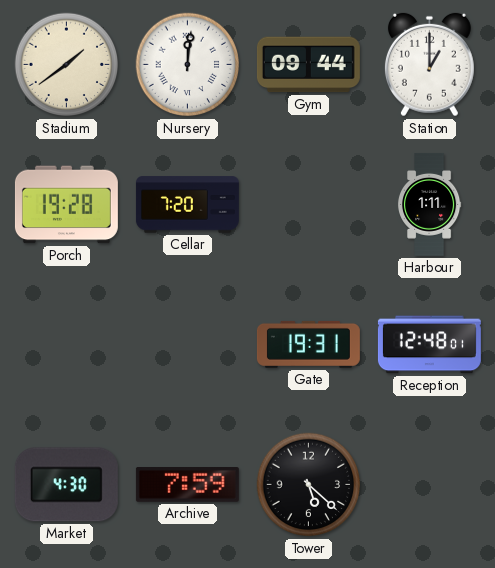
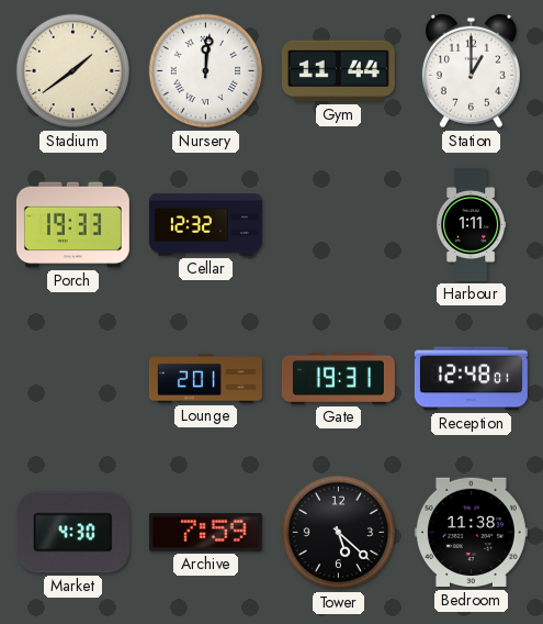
Gym: 09:44 -> 11:44
Porch: 19:28 -> 19:33
Cellar: 7:20 -> 12:32
Lounge: none -> 2:01
Bedroom: none -> 11:38
